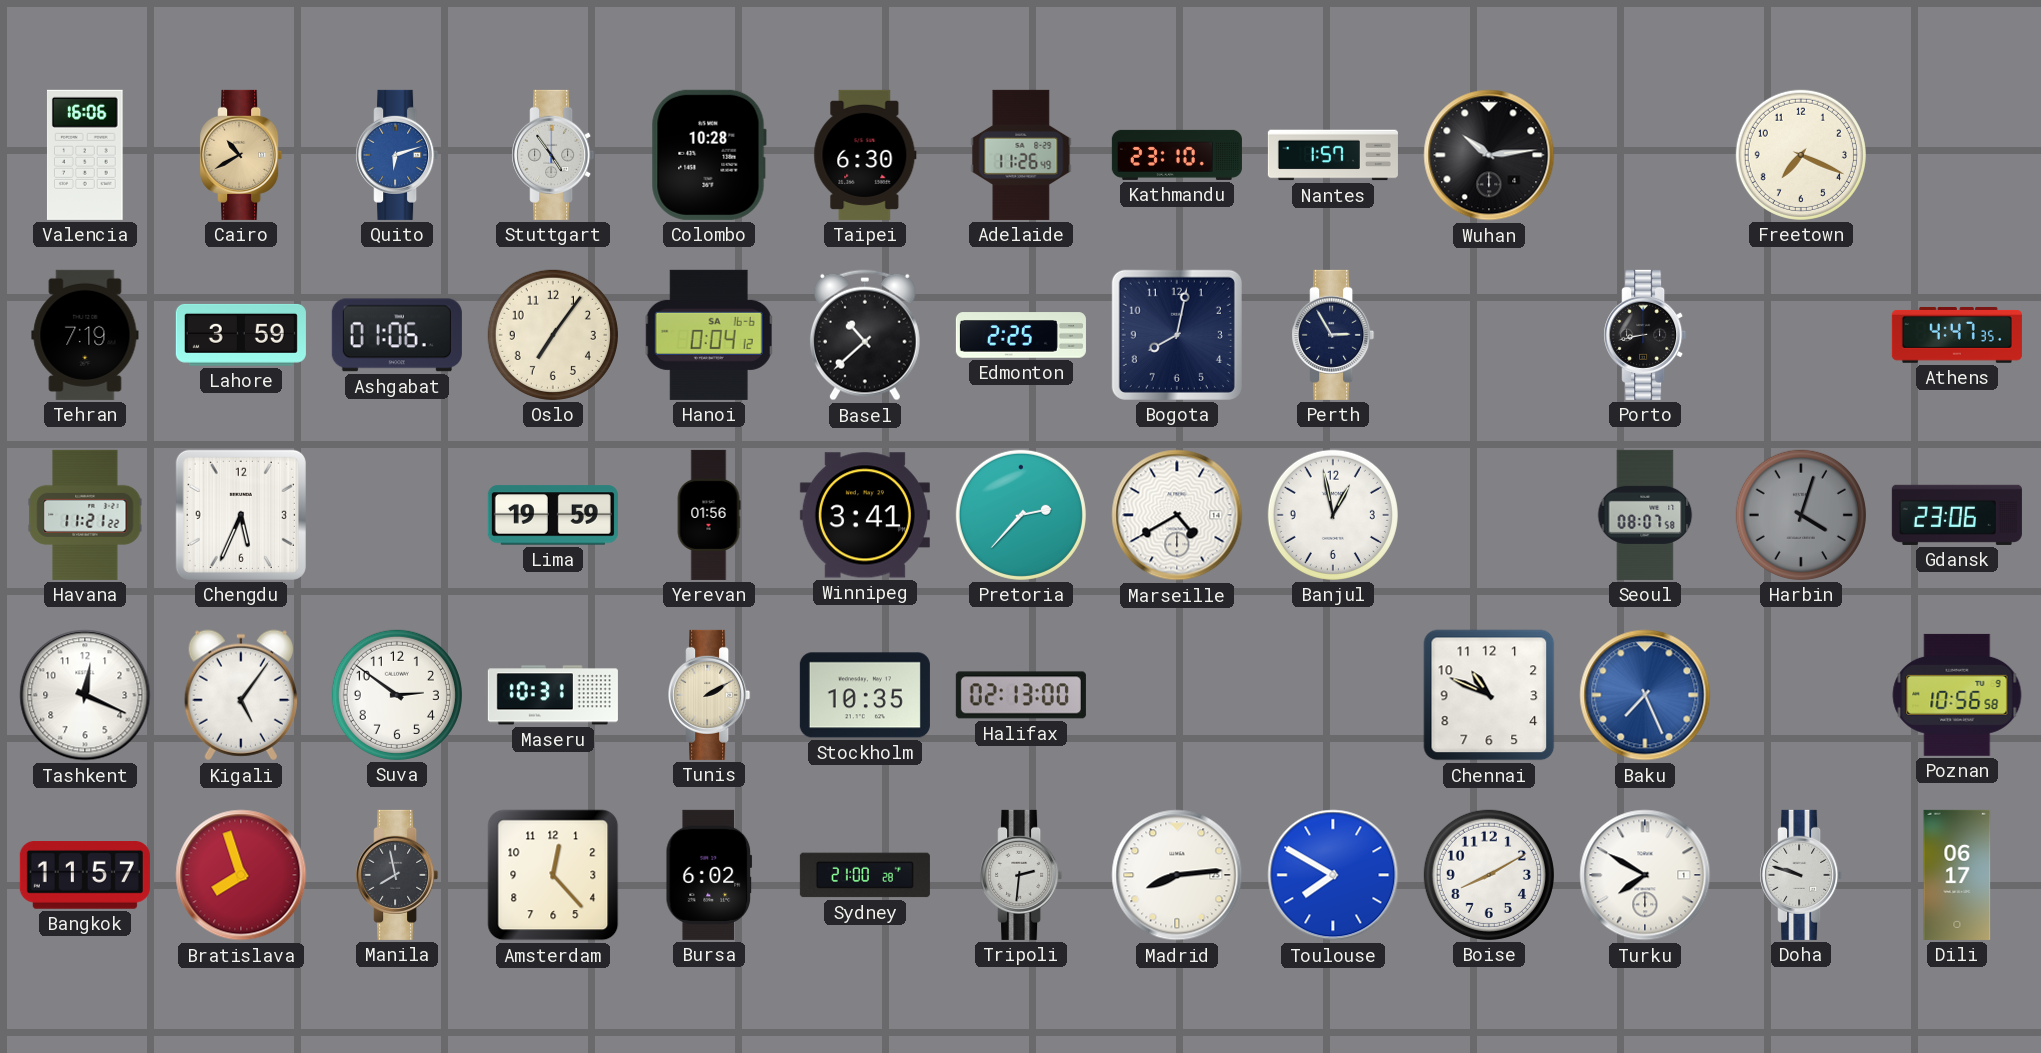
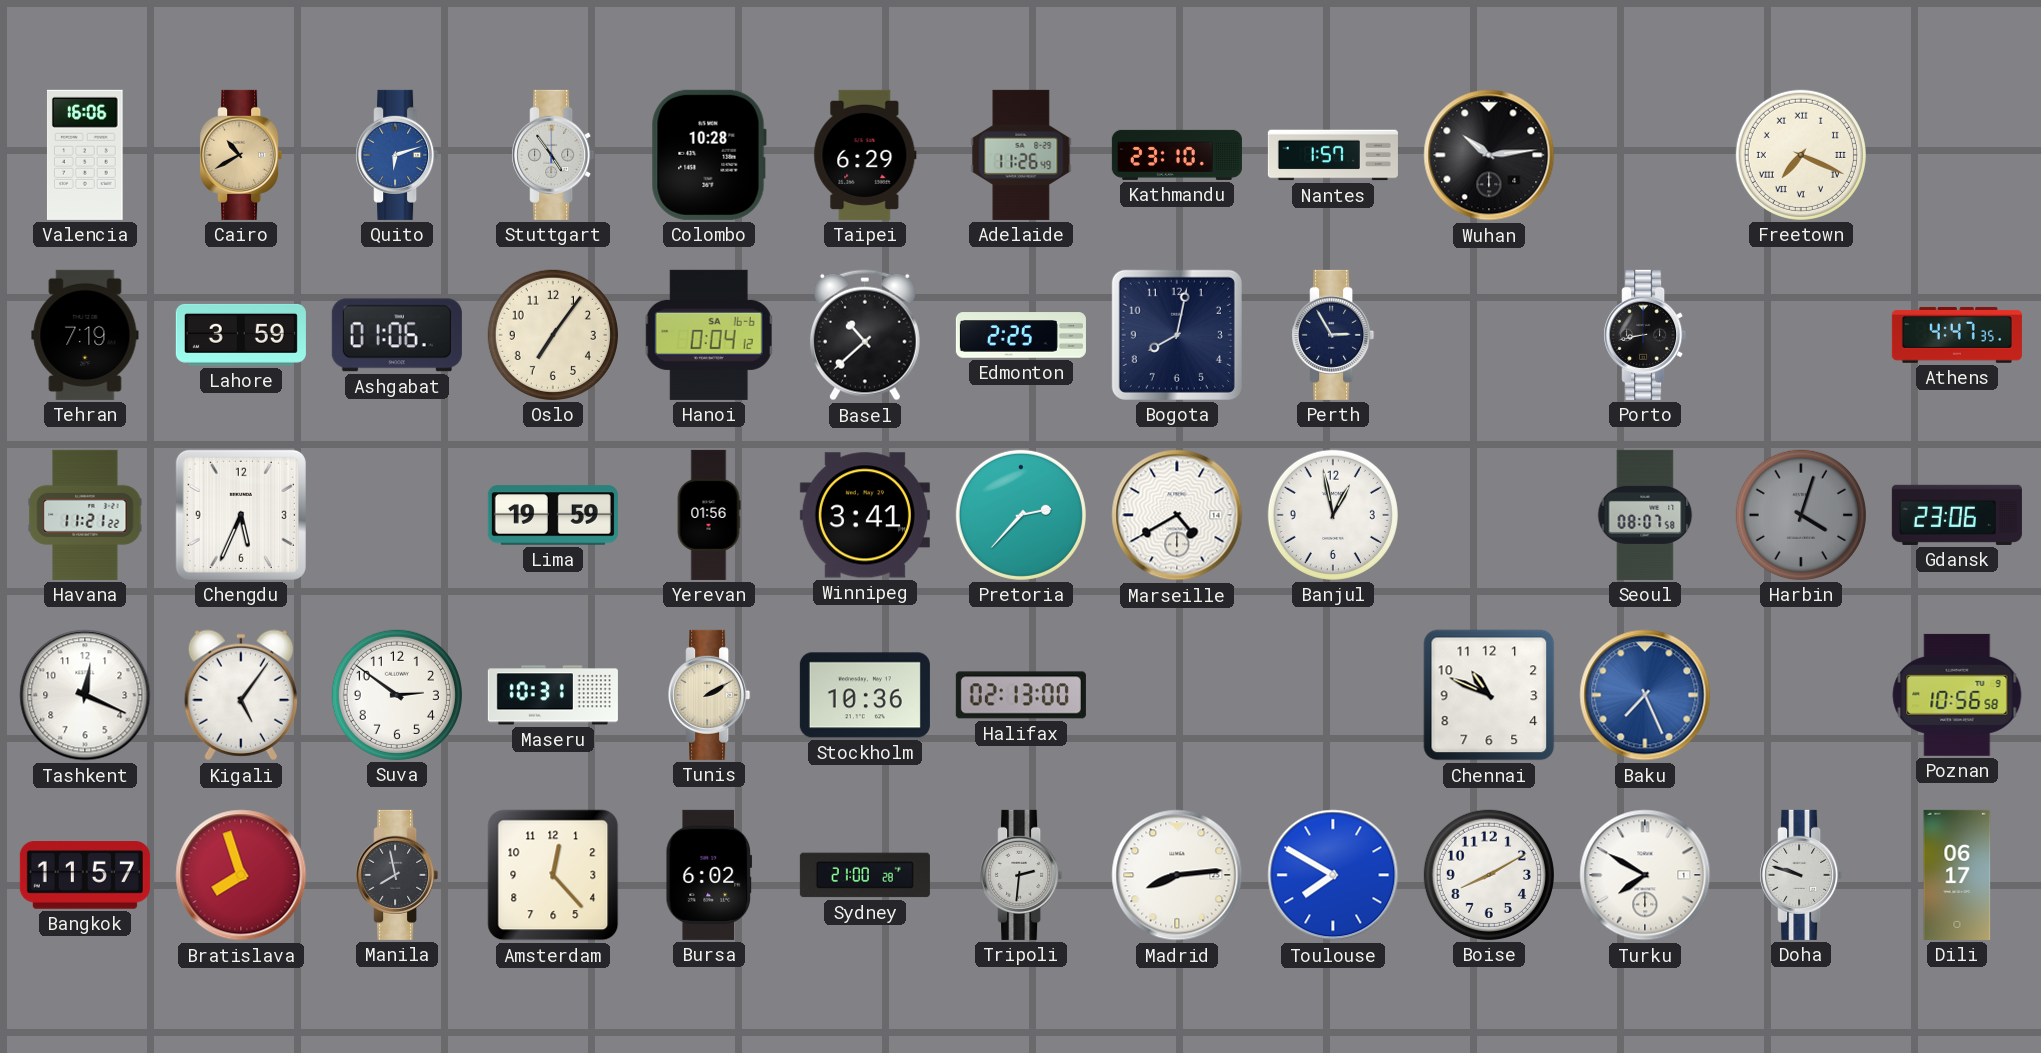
Taipei: 6:30 -> 6:29
Freetown numerals: Arabic -> Roman
Stockholm: 10:35 -> 10:36
